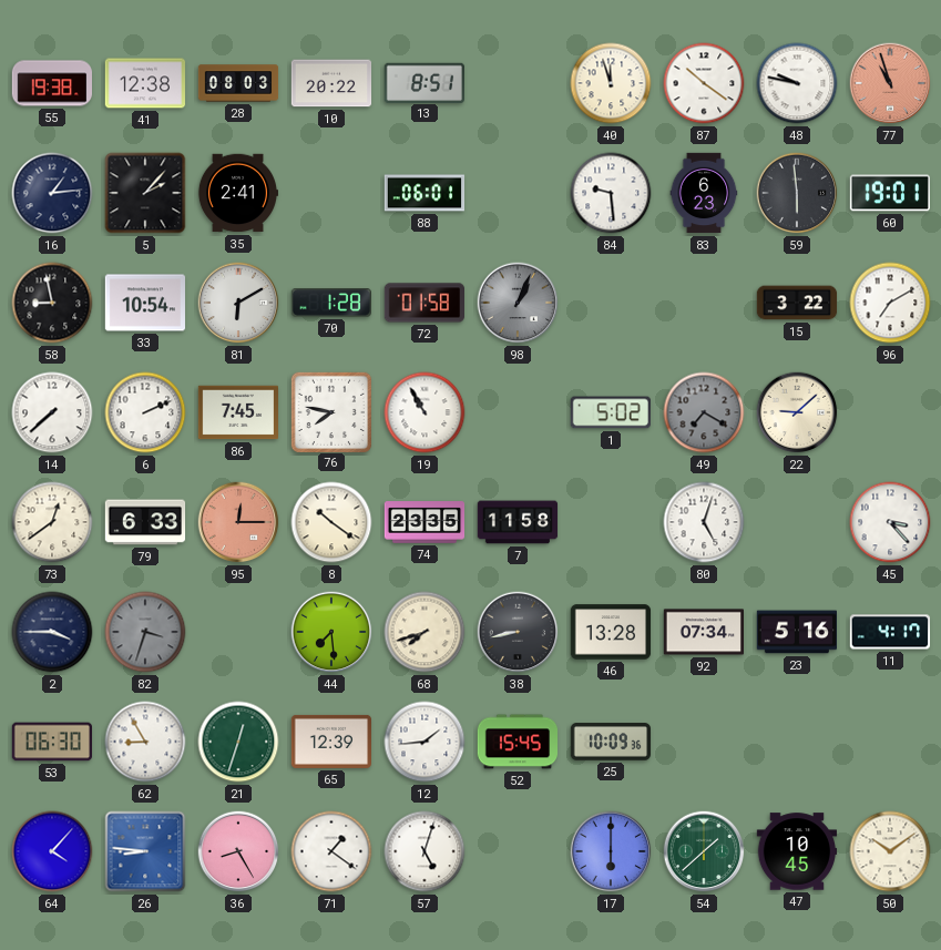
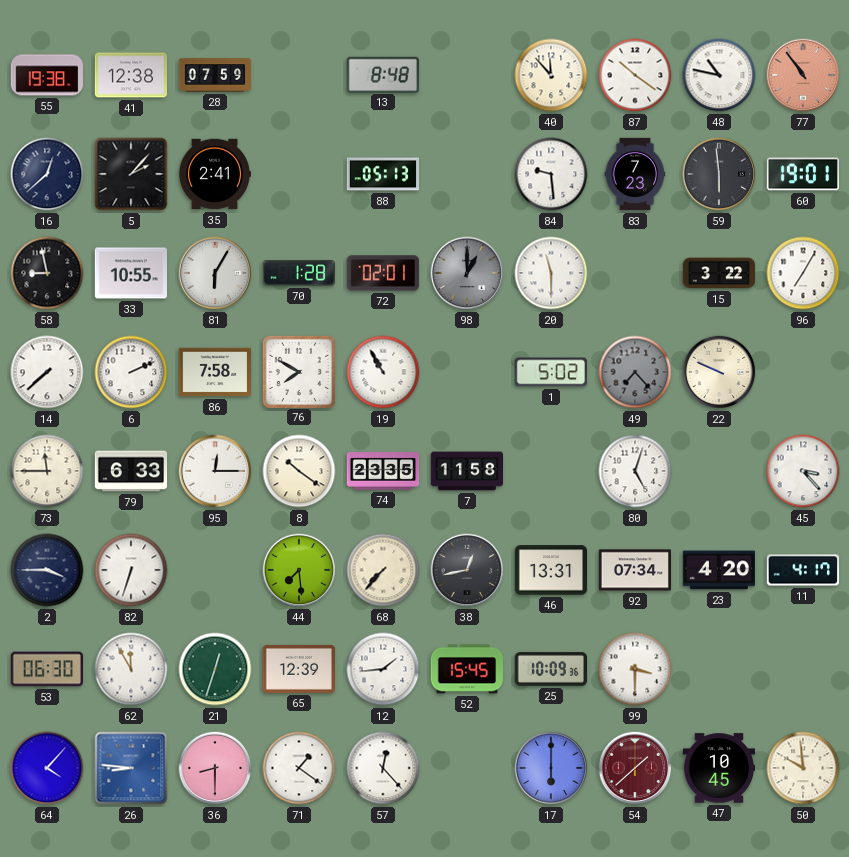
28: 08:03 -> 07:59
10: 20:22 -> none
13: 8:51 -> 8:48
40: 11:57 -> 11:53
48: 9:47 -> 10:47
77: 10:57 -> 10:54
16: 1:14 -> 12:38
88: 06:01 -> 05:13
83: 6:23 -> 7:23
33: 10:54 -> 10:55
81: 6:10 -> 6:05
72: 01:58 -> 02:01
98: 1:04 -> 1:00
20: none -> 11:30
96: 7:10 -> 7:05
86: 7:45 -> 7:58
76: 7:47 -> 7:50
49: 7:20 -> 7:23
22: 9:08 -> 9:49
73: 12:39 -> 11:45
95 dial: salmon -> white
82: 3:33 -> 6:33
82 dial: grey -> white
68: 7:42 -> 7:37
38: 8:43 -> 12:43
46: 13:28 -> 13:31
23: 5:16 -> 4:20
62: 8:55 -> 11:55
99: none -> 3:30
36: 8:25 -> 8:30
57: 5:03 -> 12:23
54 dial: green -> burgundy
50: 10:09 -> 9:59
